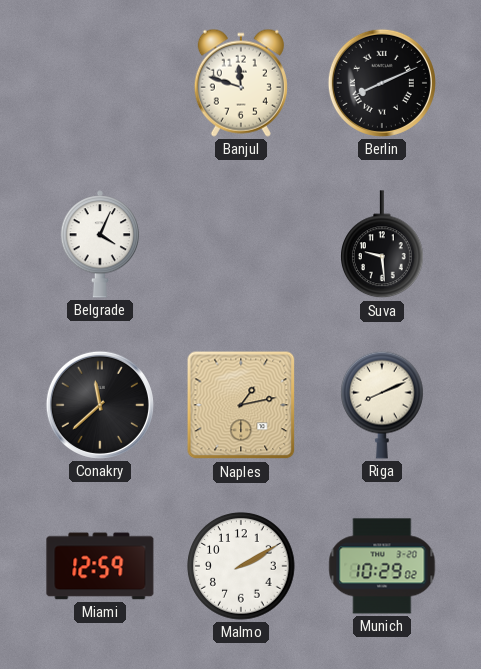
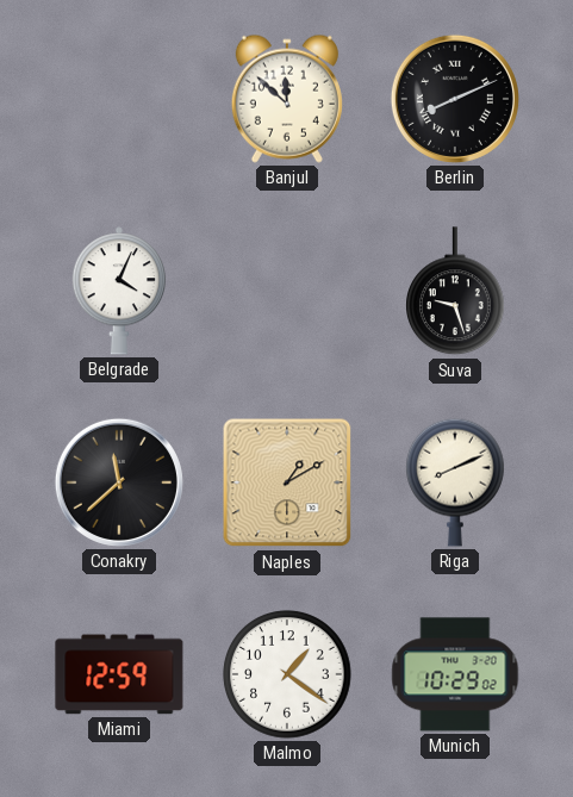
Banjul: 11:48 -> 11:52
Suva: 9:29 -> 9:27
Naples: 1:13 -> 1:10
Malmo: 2:10 -> 1:21
